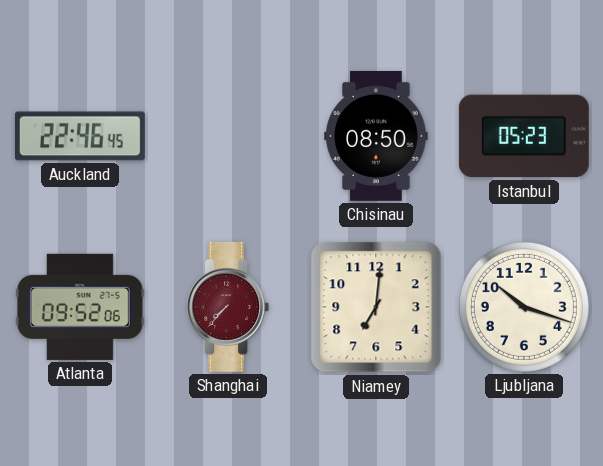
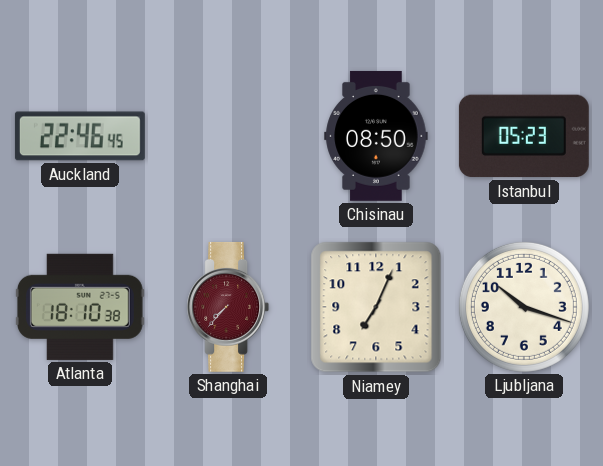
Atlanta: 09:52 -> 18:10
Niamey: 7:01 -> 7:04
